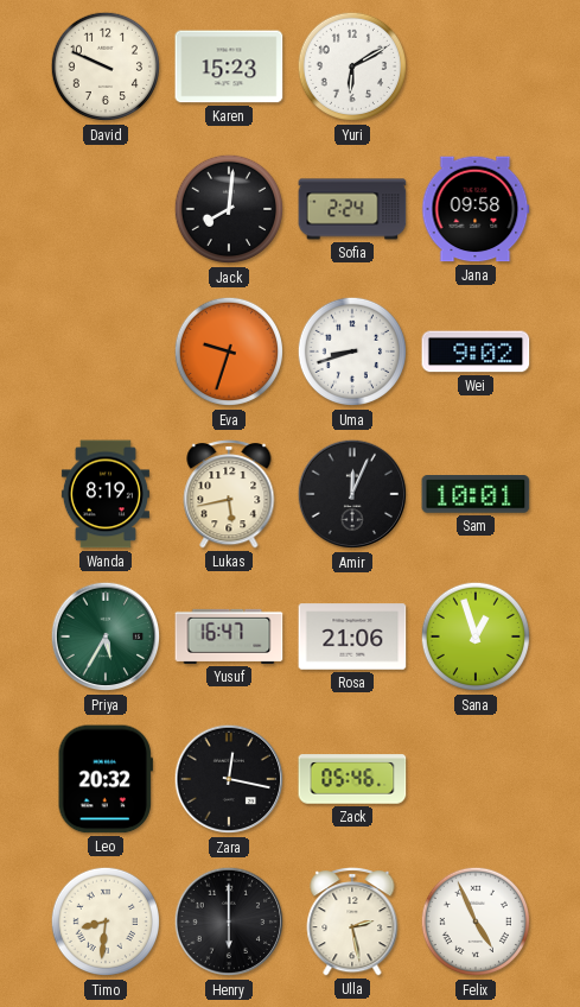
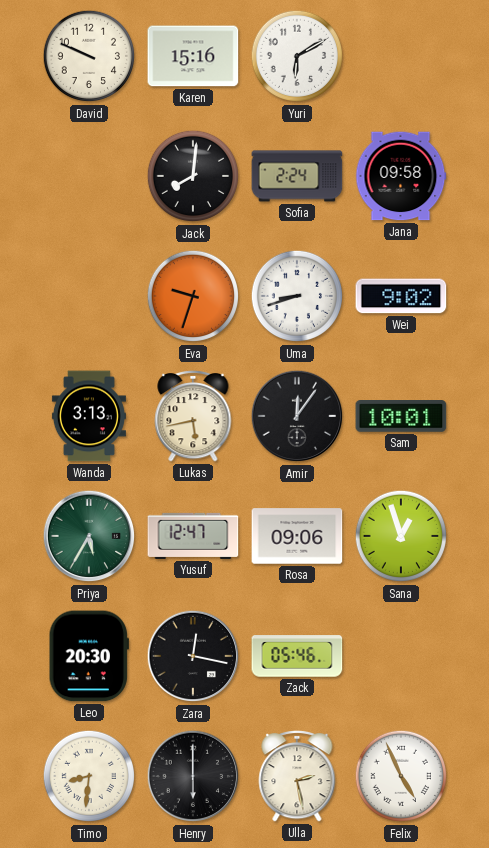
Karen: 15:23 -> 15:16
Wanda: 8:19 -> 3:13
Amir: 12:04 -> 12:06
Yusuf: 16:47 -> 12:47
Rosa: 21:06 -> 09:06
Leo: 20:32 -> 20:30
